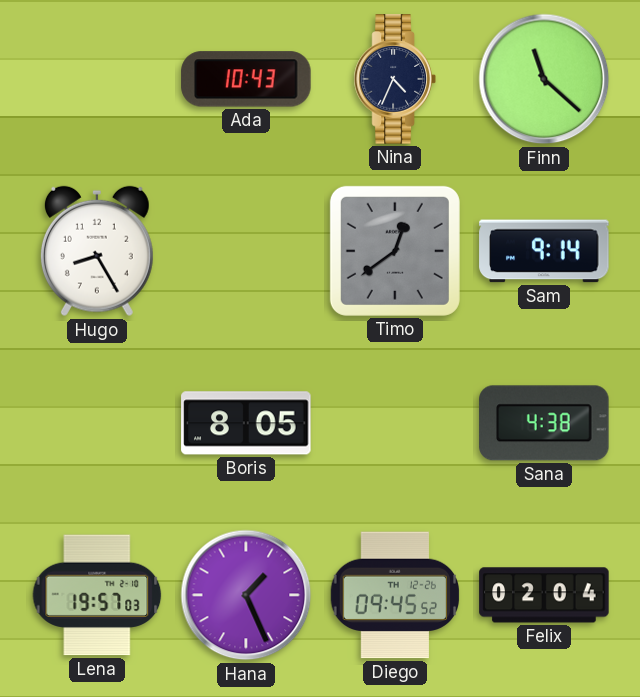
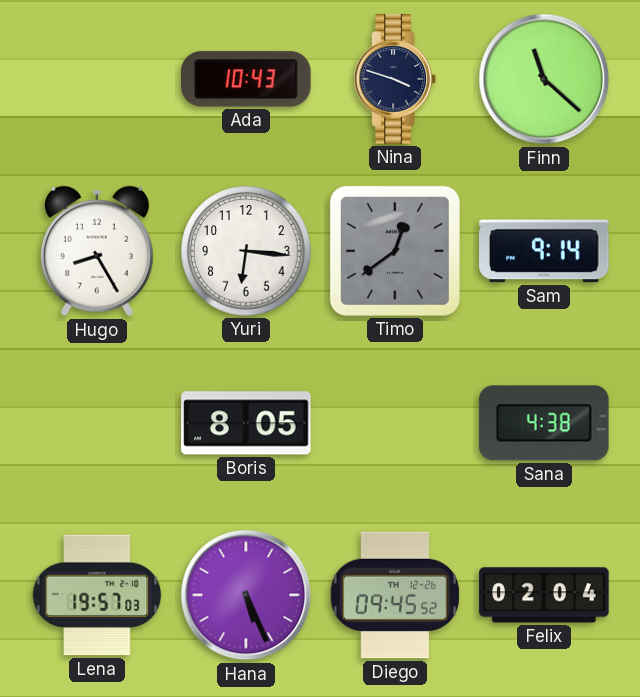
Nina: 4:34 -> 3:48
Yuri: none -> 6:16
Hana: 1:26 -> 5:26
